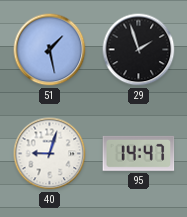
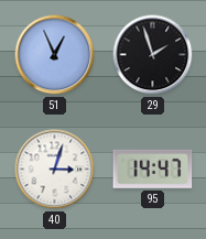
51: 1:28 -> 12:56
40: 9:03 -> 3:03
